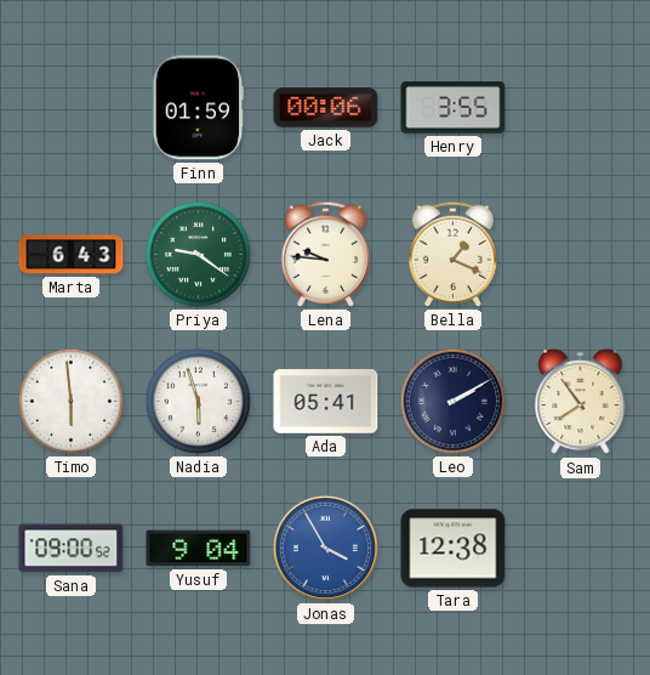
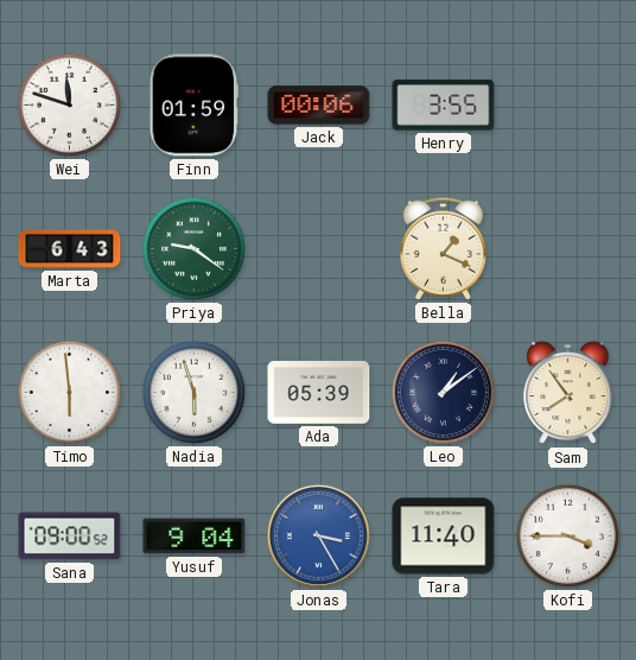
Wei: none -> 11:48
Lena: 9:46 -> none
Ada: 05:41 -> 05:39
Leo: 2:10 -> 1:09
Jonas: 3:55 -> 3:25
Tara: 12:38 -> 11:40
Kofi: none -> 3:45
